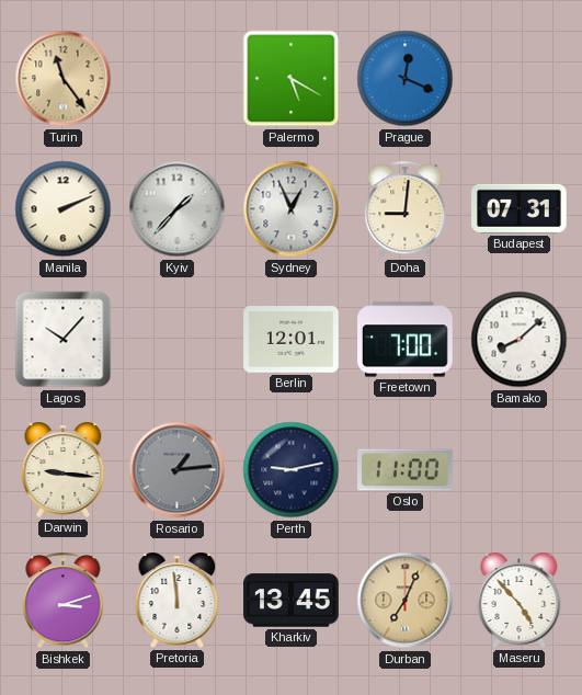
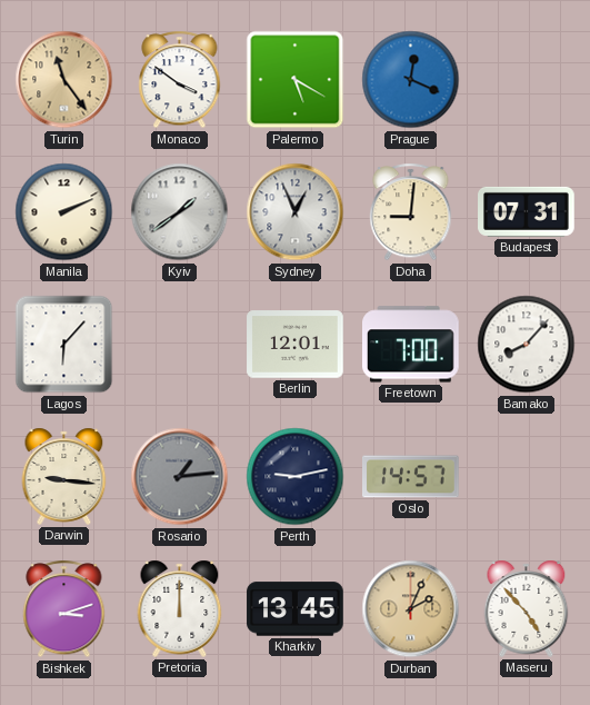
Monaco: none -> 3:51
Kyiv: 1:37 -> 1:39
Lagos: 10:07 -> 6:07
Bamako: 8:08 -> 8:07
Oslo: 11:00 -> 14:57
Pretoria: 11:59 -> 12:00
Durban: 7:04 -> 2:04
